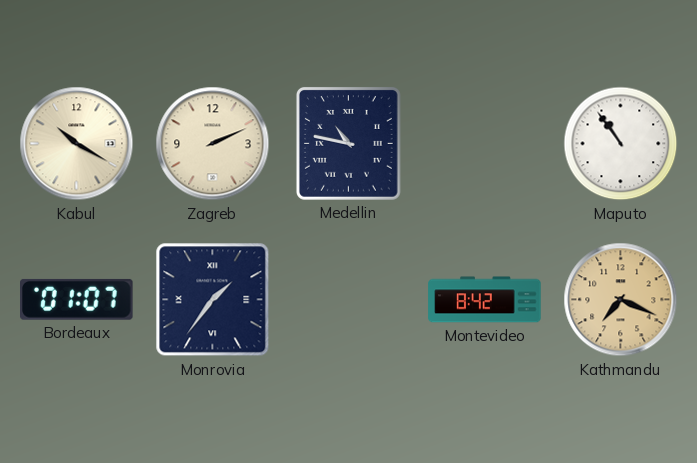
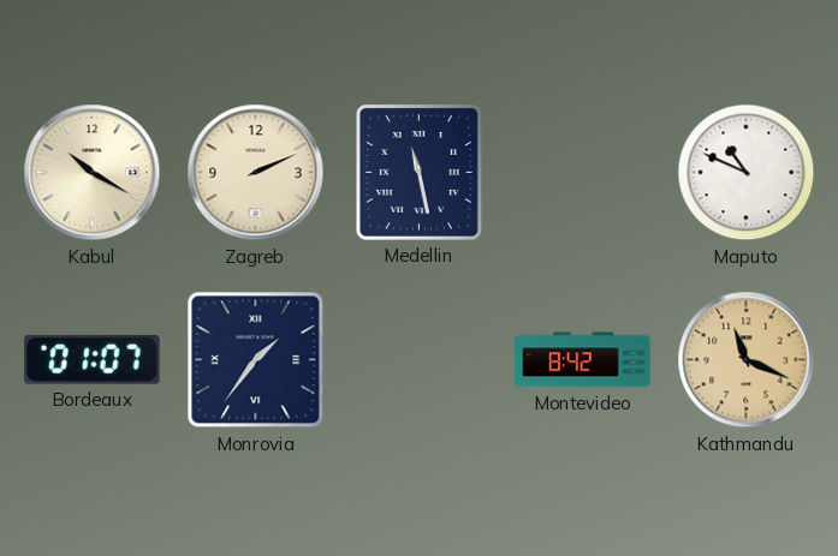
Medellin: 10:47 -> 11:28
Maputo: 10:54 -> 10:49
Kathmandu: 7:19 -> 11:19
